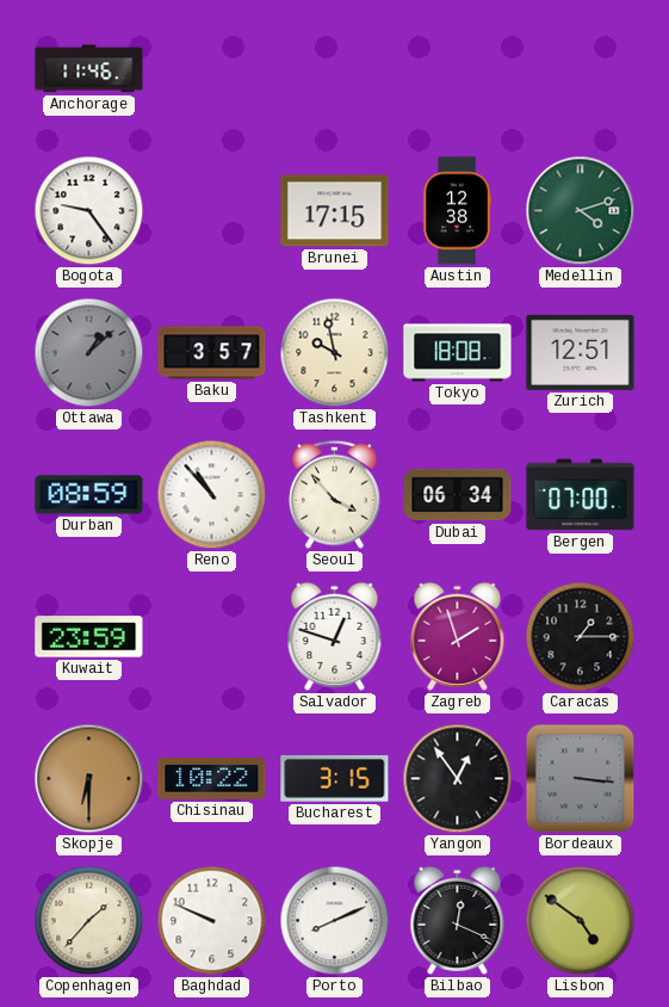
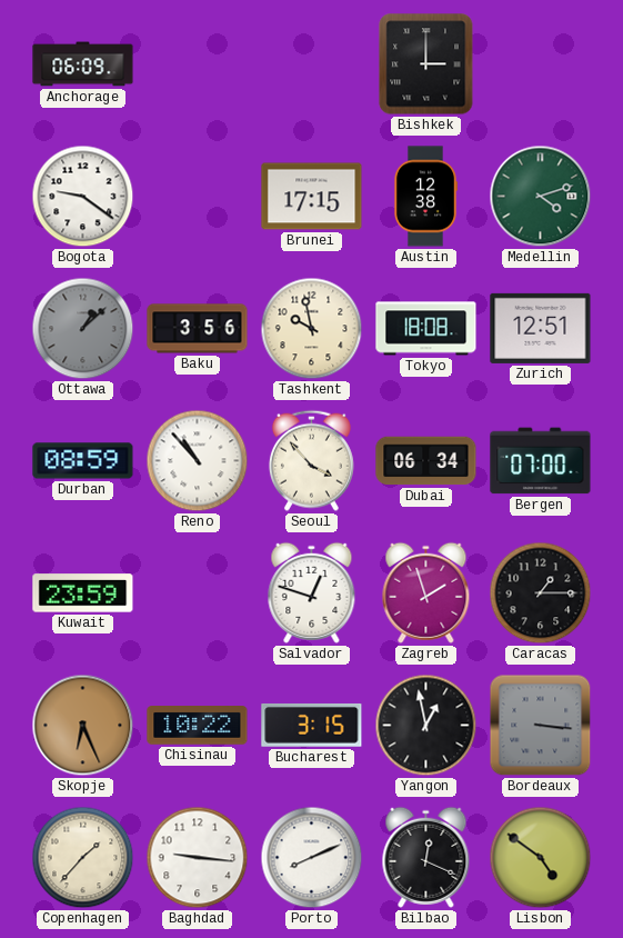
Anchorage: 11:46 -> 06:09
Bishkek: none -> 3:00
Bogota: 9:24 -> 9:21
Baku: 3:57 -> 3:56
Skopje: 6:30 -> 6:26
Yangon: 12:54 -> 12:58
Baghdad: 9:49 -> 9:16
